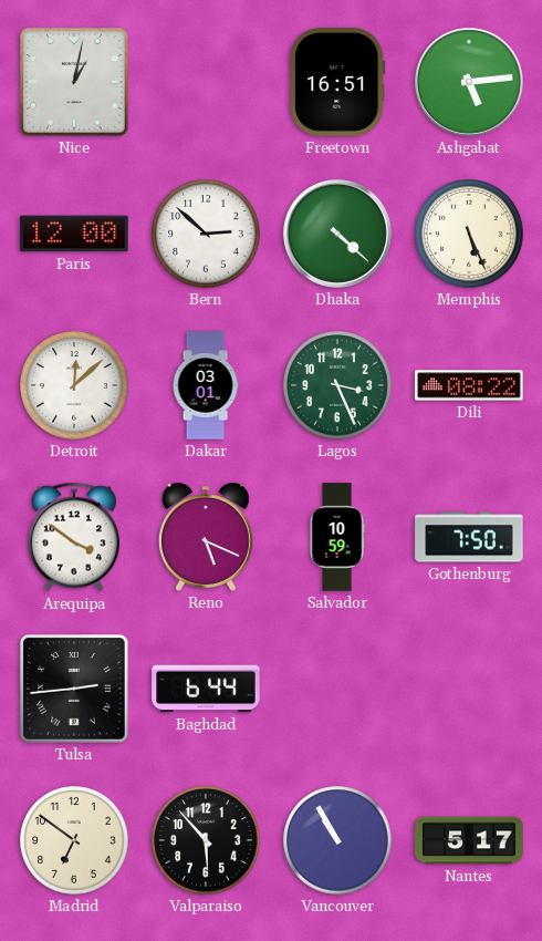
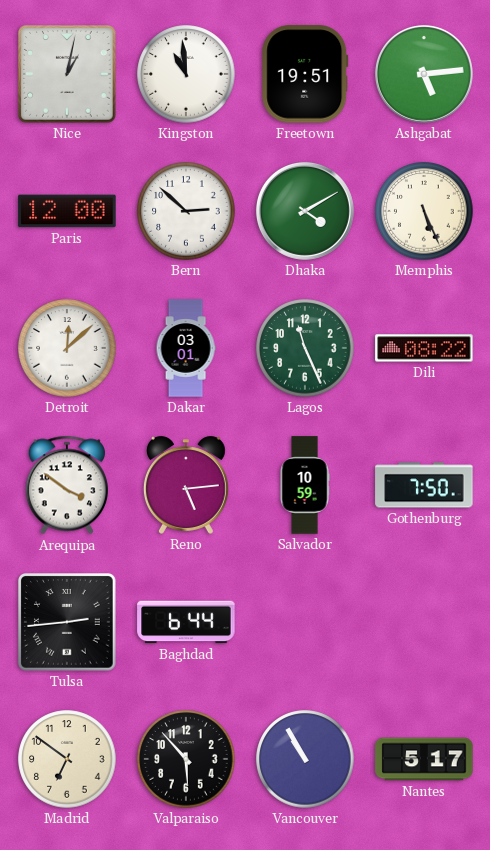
Kingston: none -> 10:59
Freetown: 16:51 -> 19:51
Dhaka: 4:22 -> 4:10
Lagos: 3:26 -> 11:26
Reno: 5:19 -> 5:14
